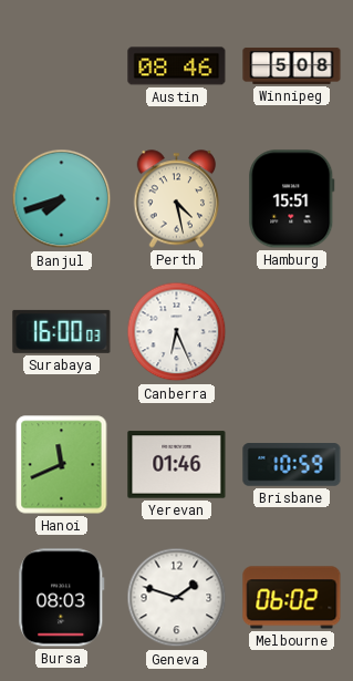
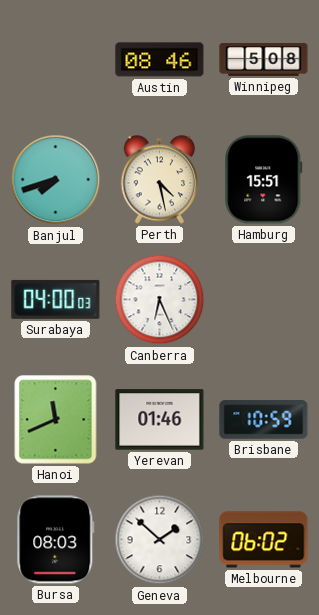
Surabaya: 16:00 -> 04:00
Geneva: 1:48 -> 1:52
